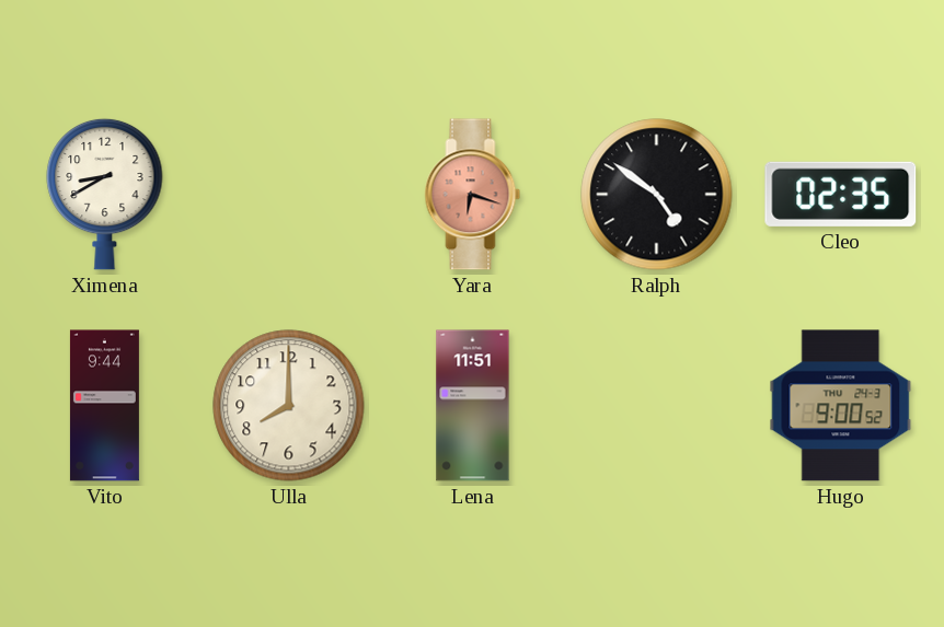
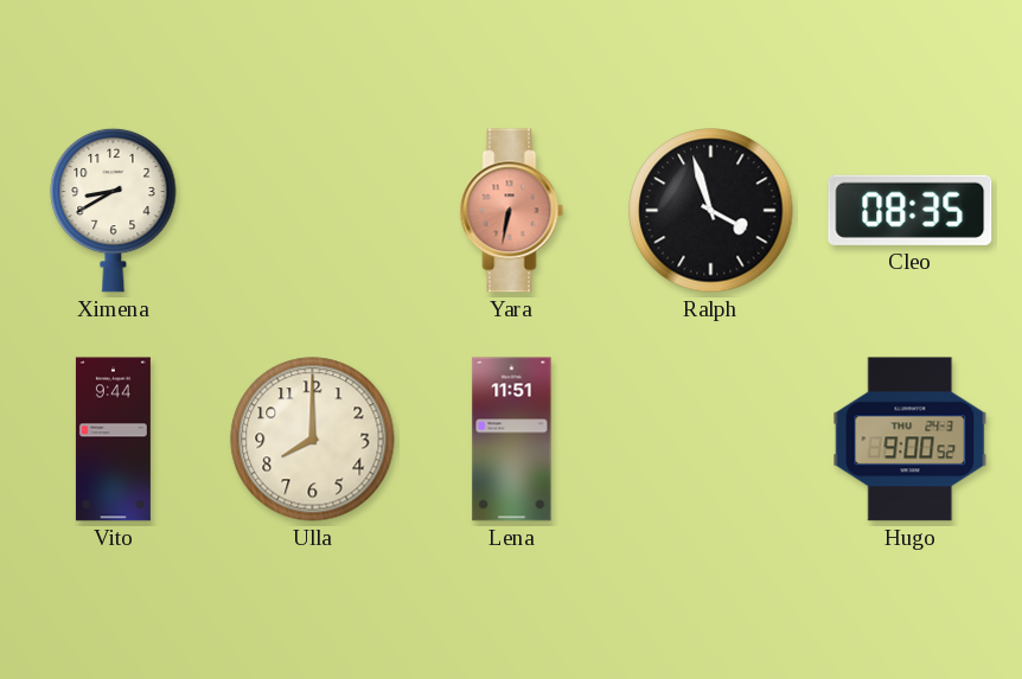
Yara: 6:18 -> 6:32
Ralph: 4:51 -> 3:57
Cleo: 02:35 -> 08:35
